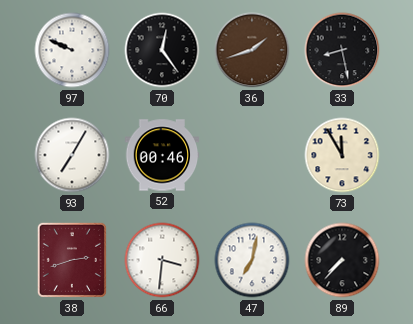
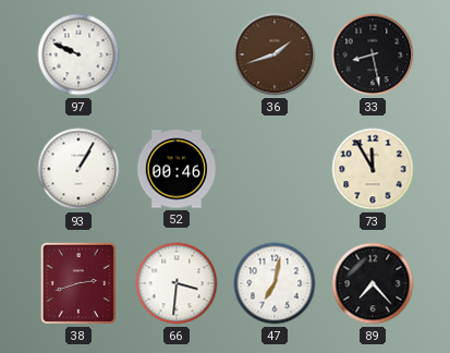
70: 12:24 -> none
93: 7:05 -> 1:05
89: 7:37 -> 7:23
